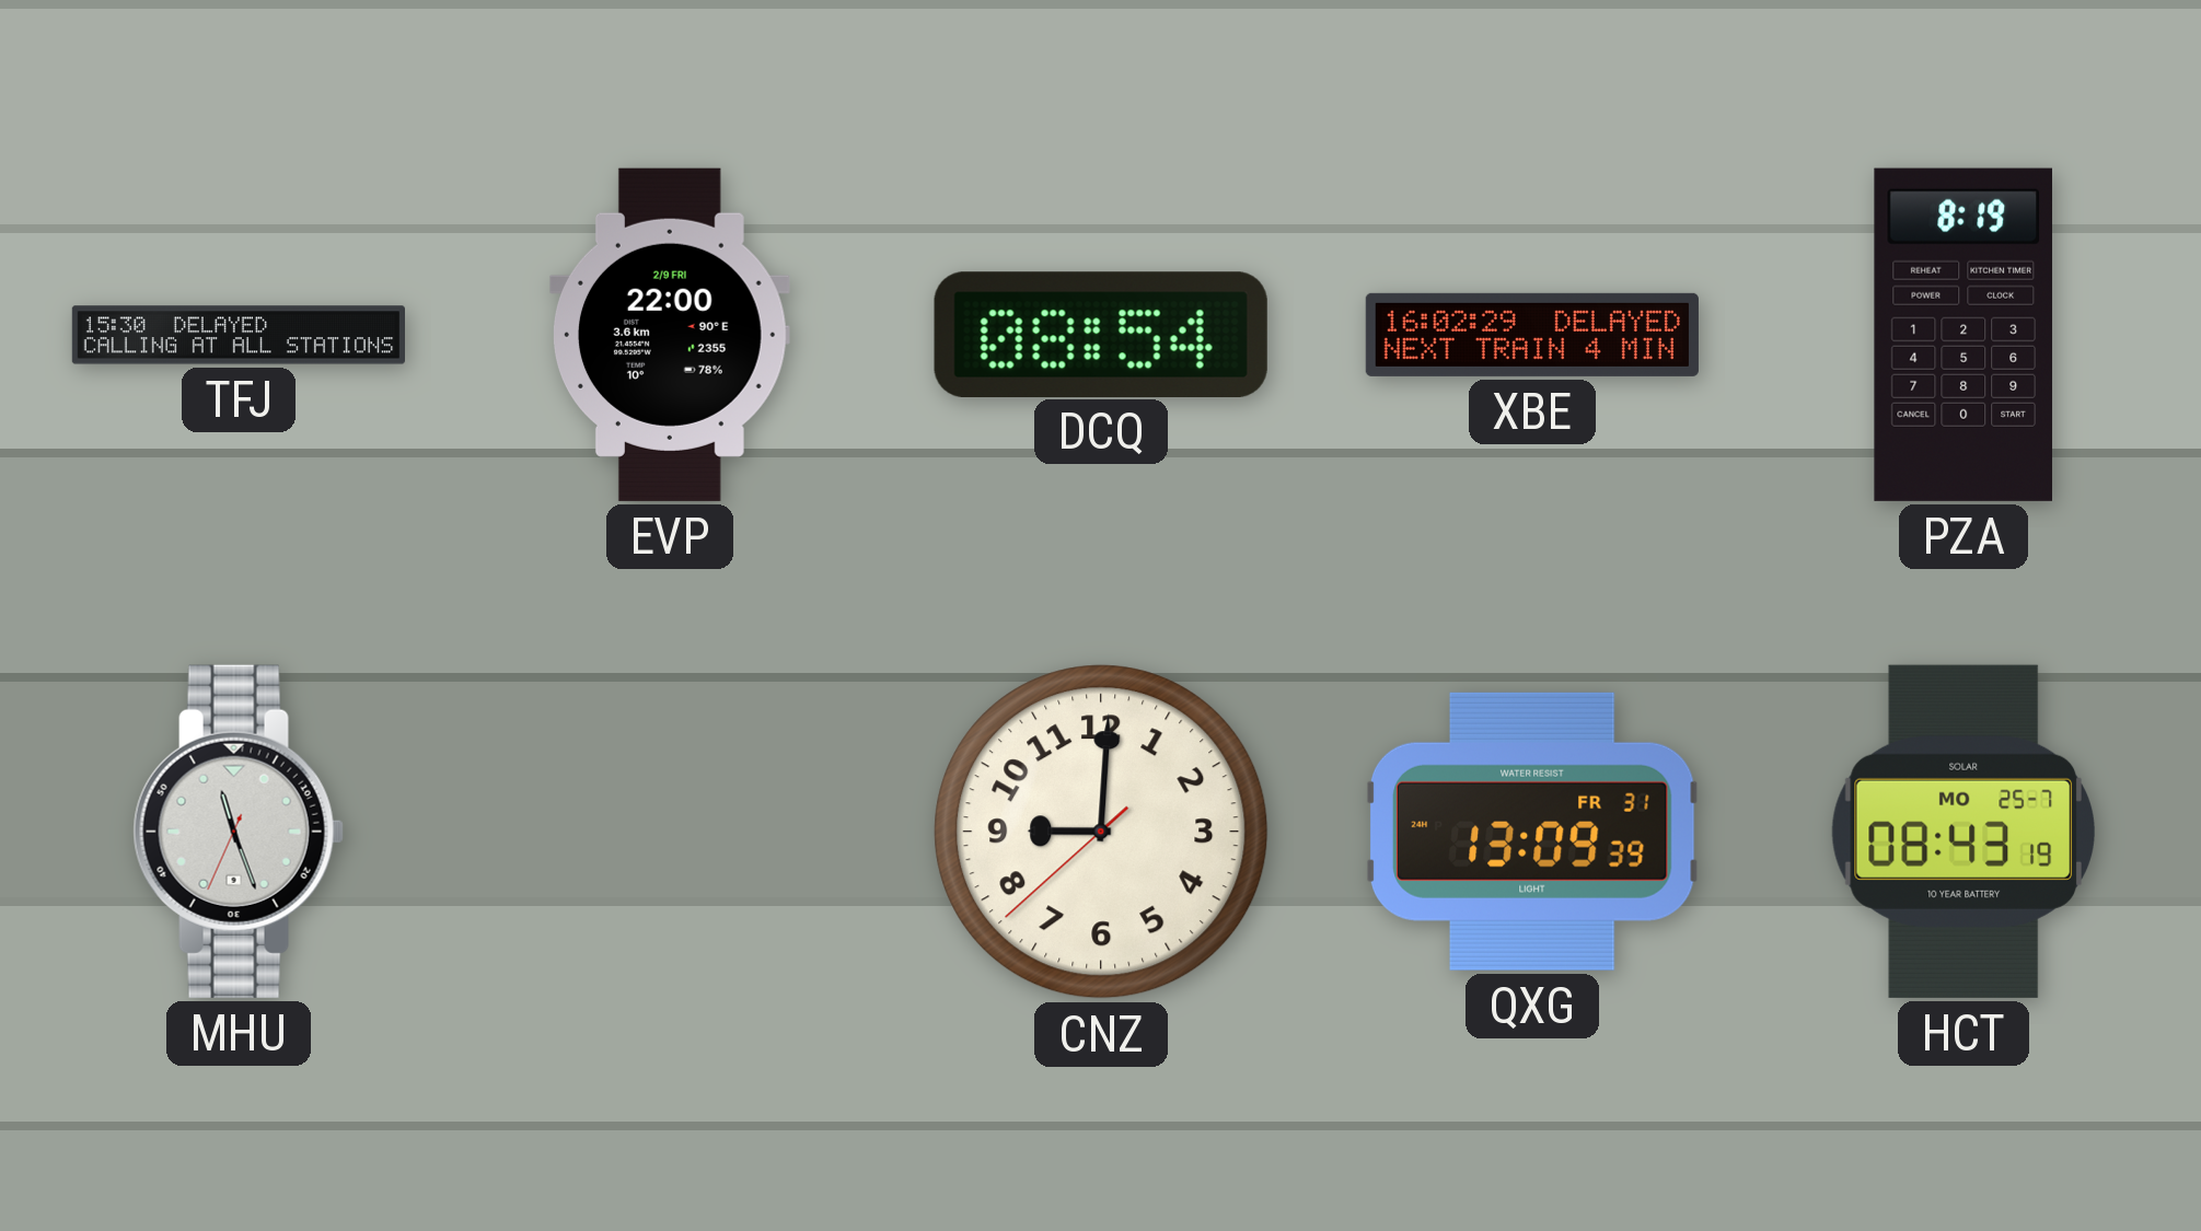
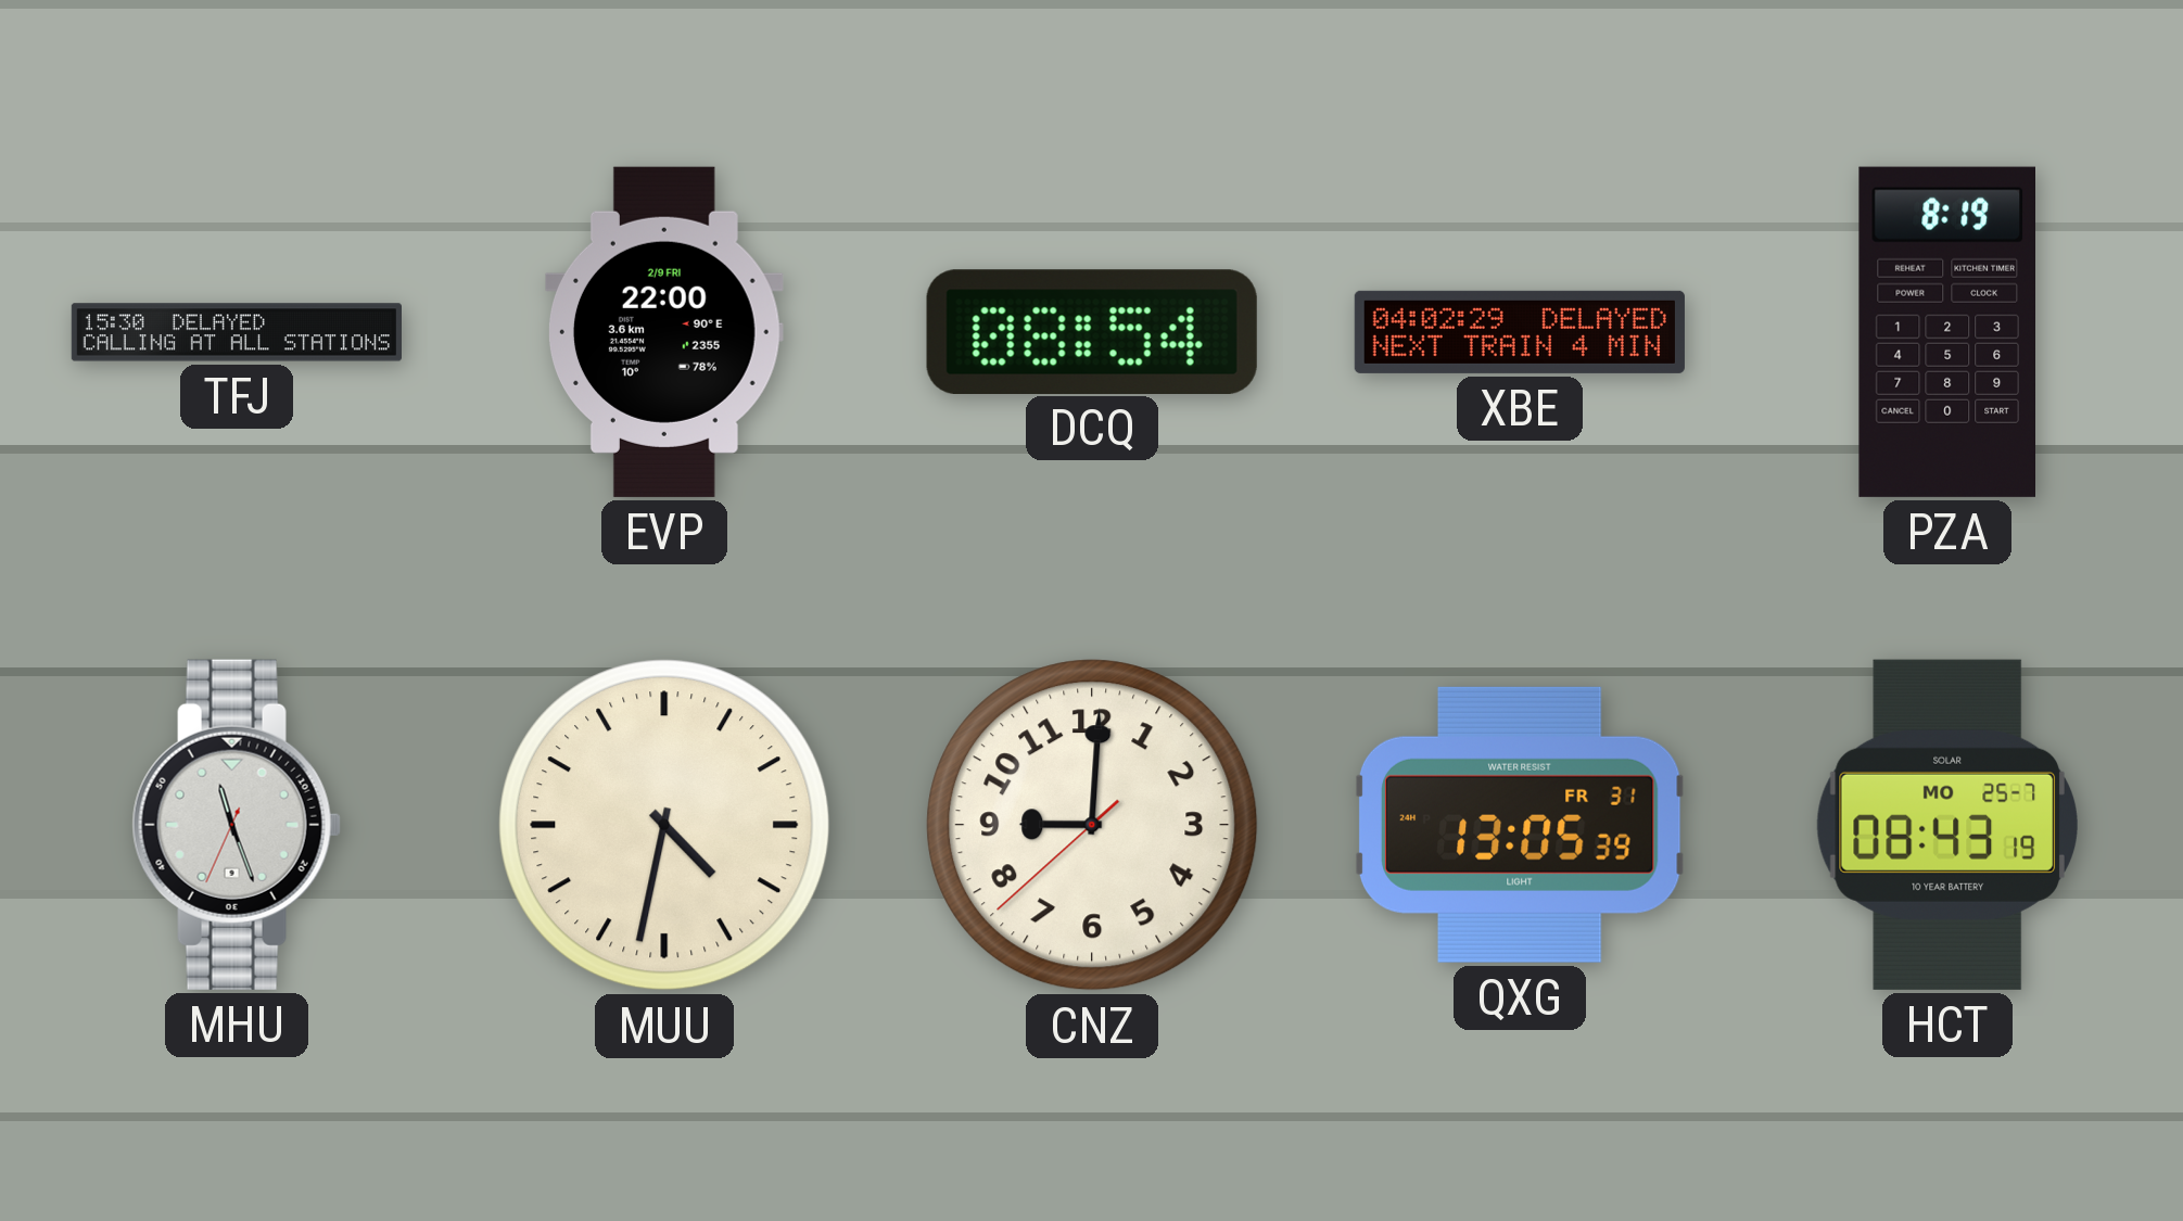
XBE: 16:02 -> 04:02
MUU: none -> 4:32
QXG: 13:09 -> 13:05
